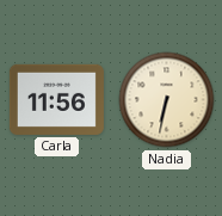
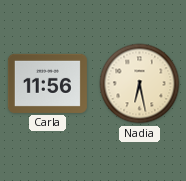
Nadia: 6:32 -> 6:28
